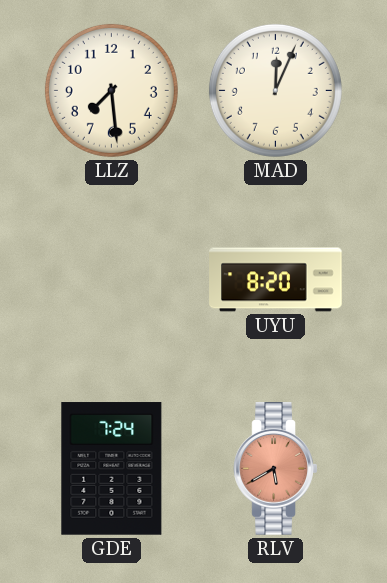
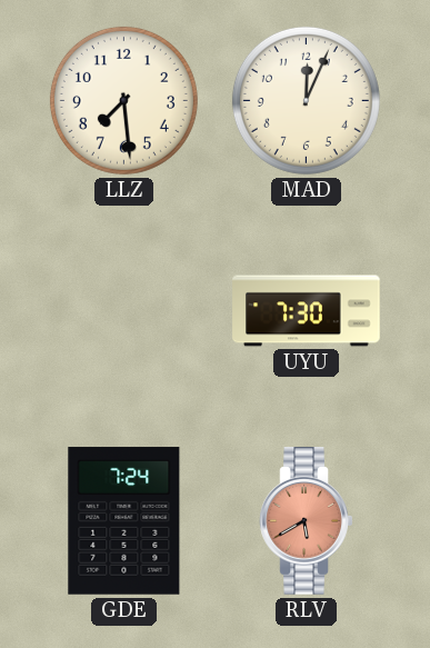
UYU: 8:20 -> 7:30
